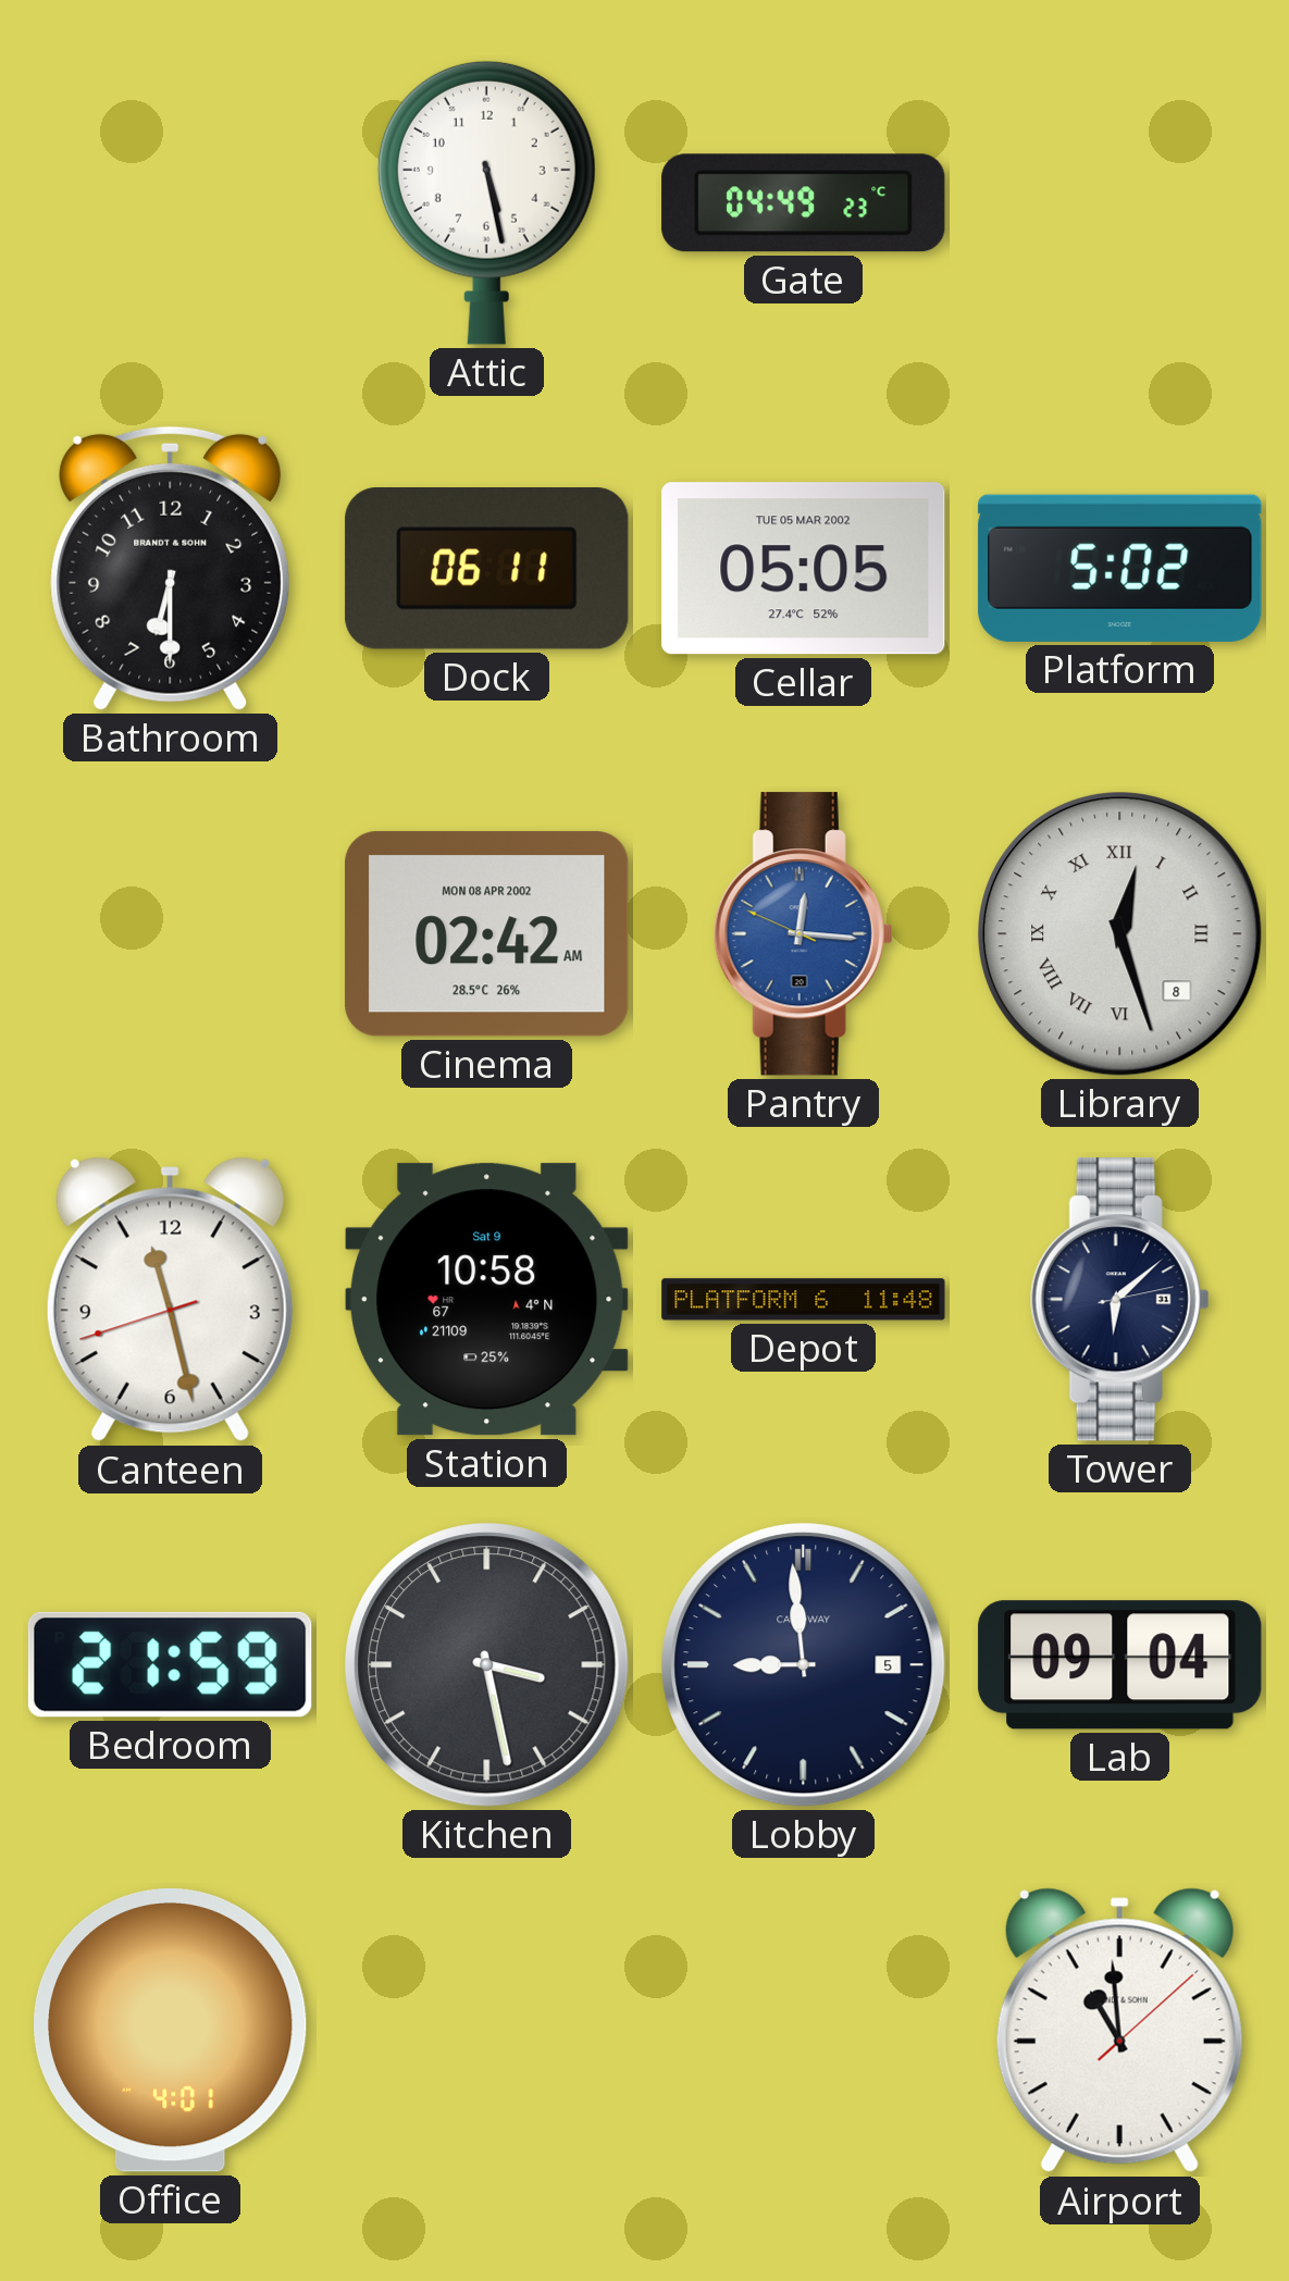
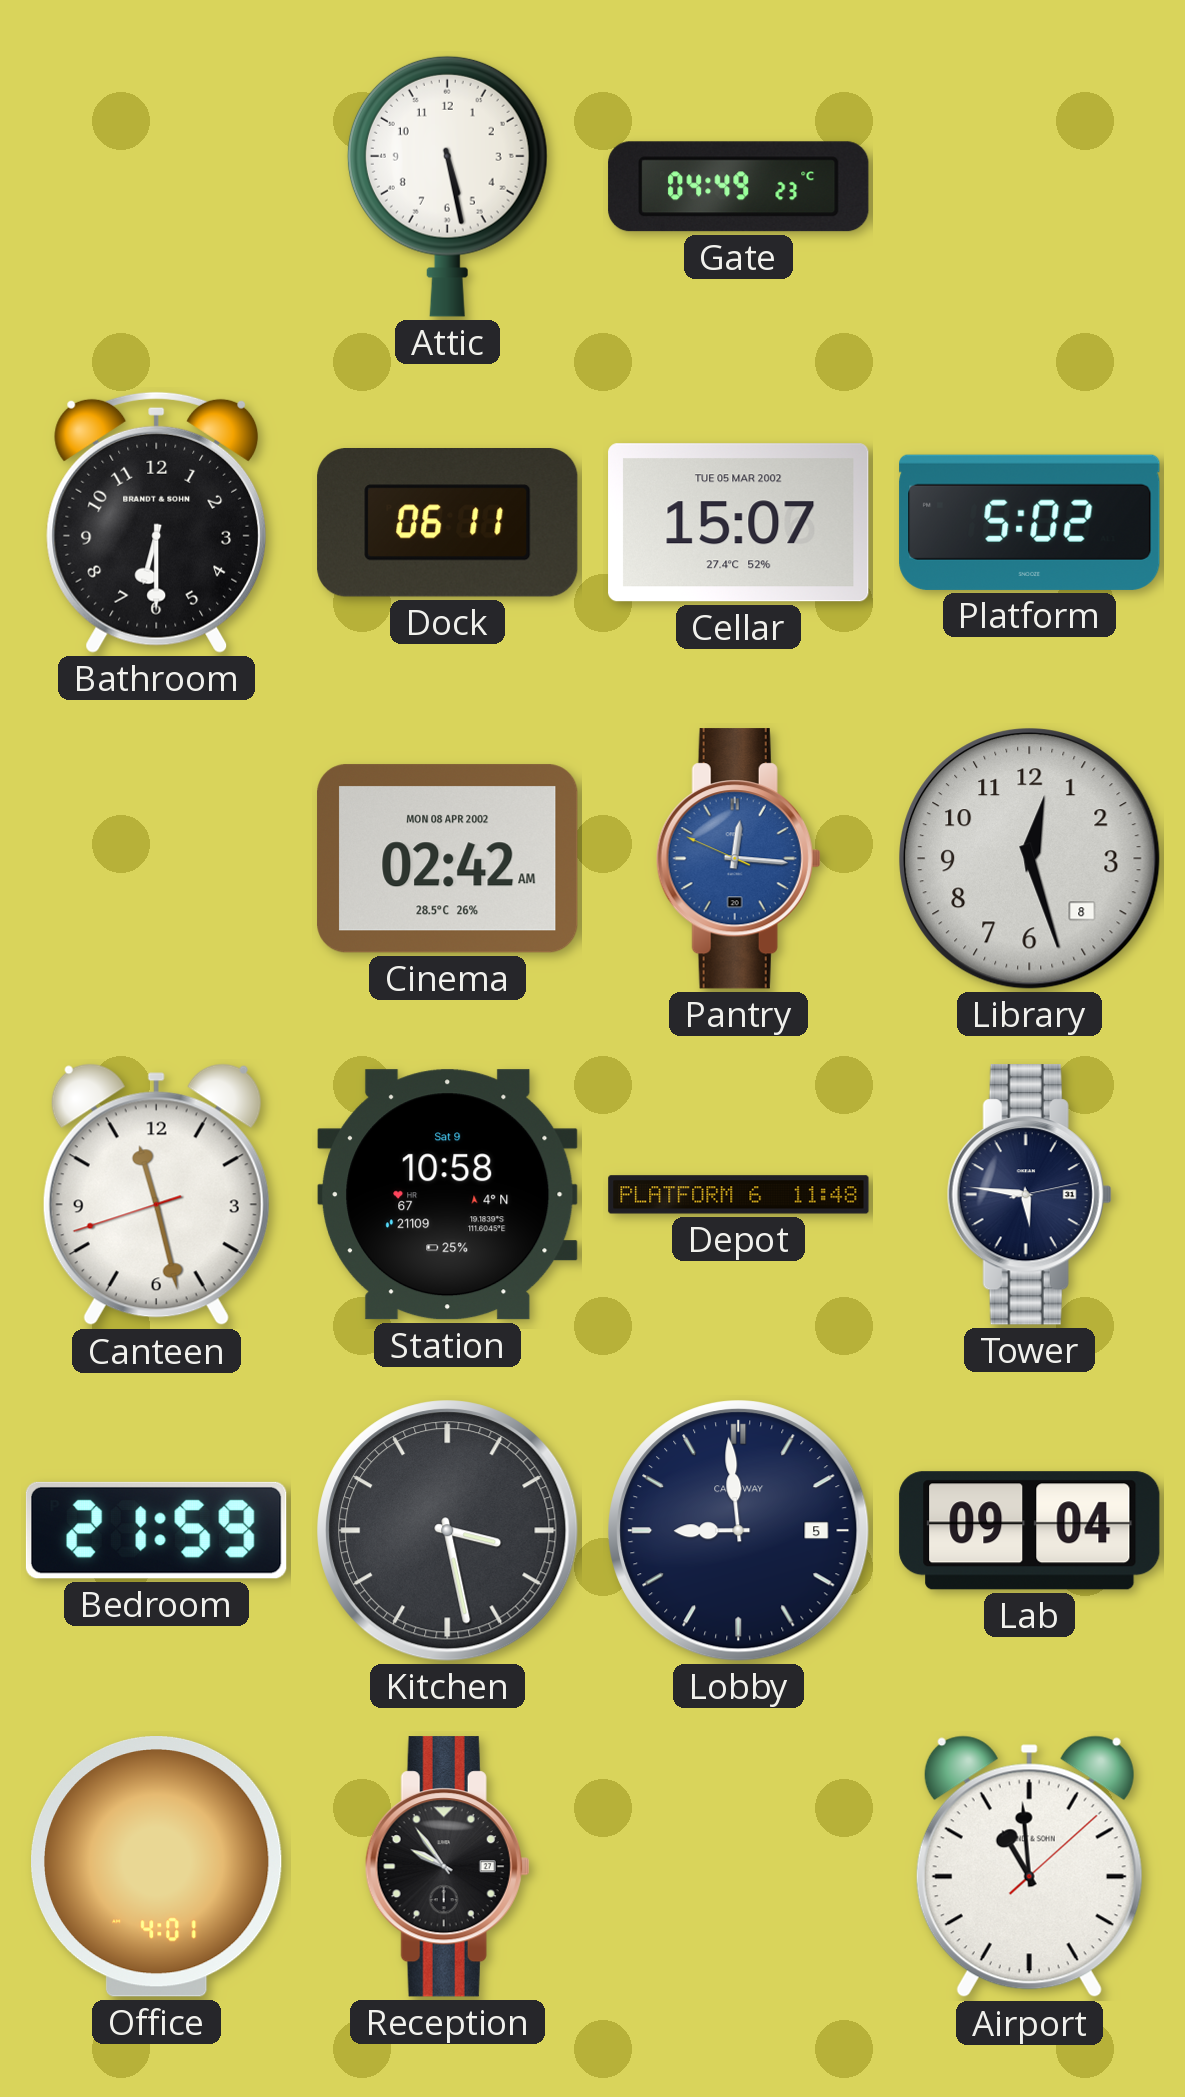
Cellar: 05:05 -> 15:07
Library numerals: Roman -> Arabic
Tower: 6:08 -> 5:46
Reception: none -> 9:54
